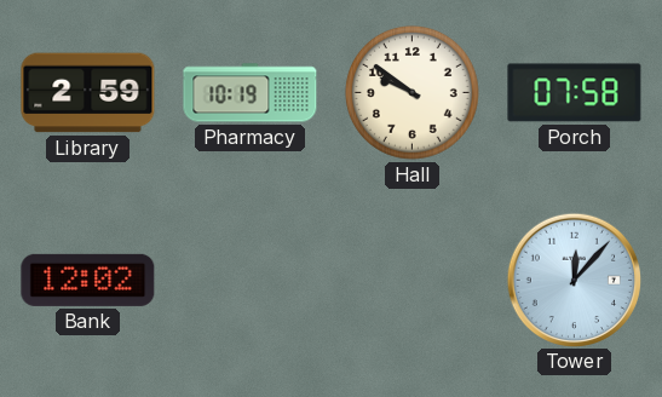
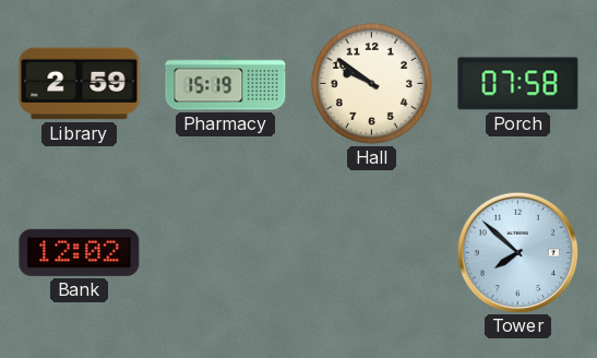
Pharmacy: 10:19 -> 15:19
Tower: 12:07 -> 7:52
